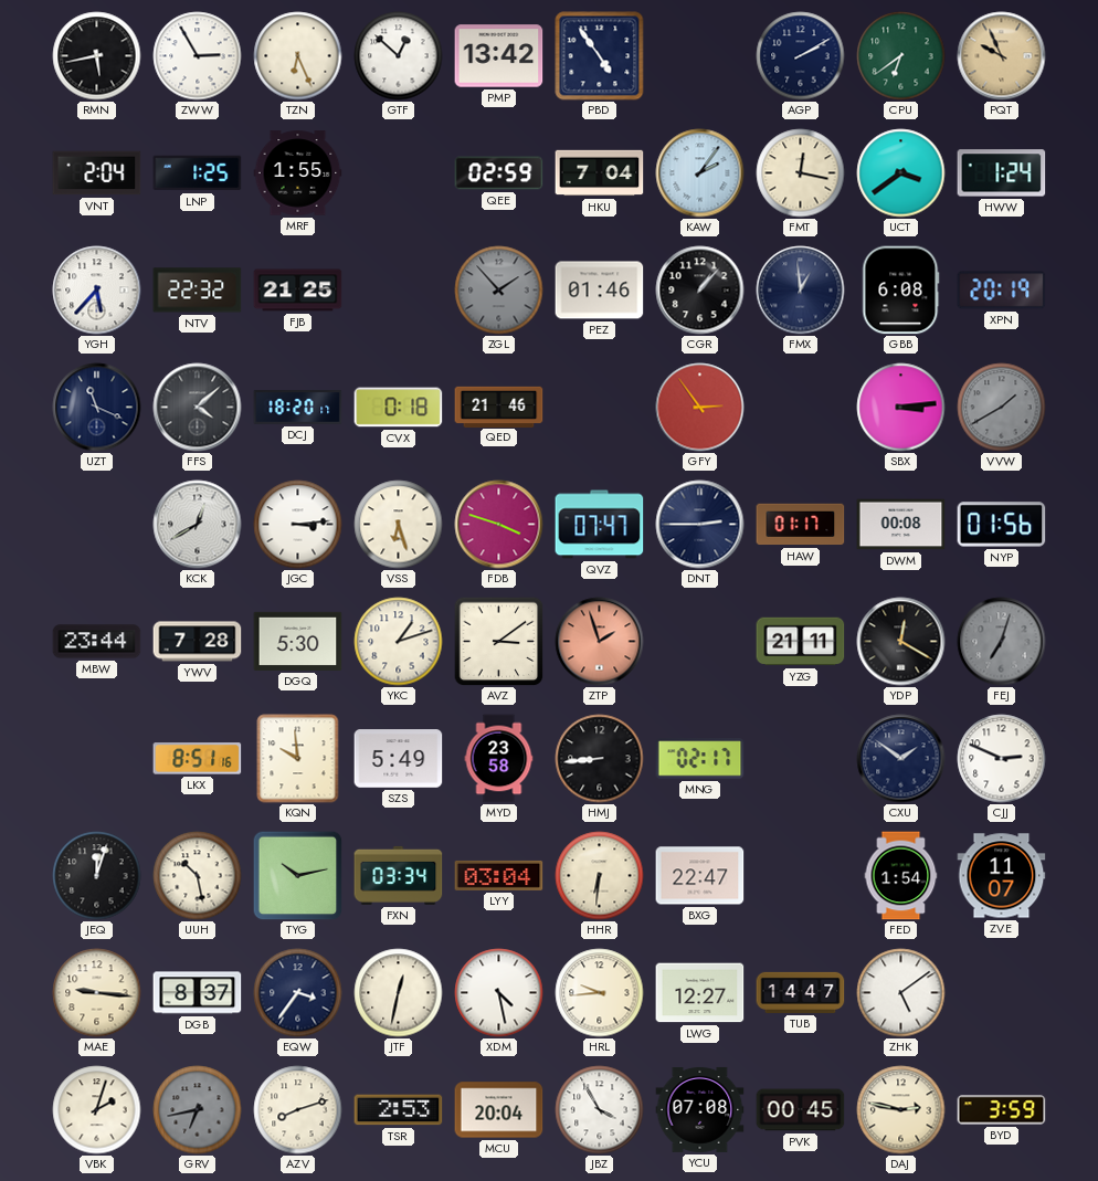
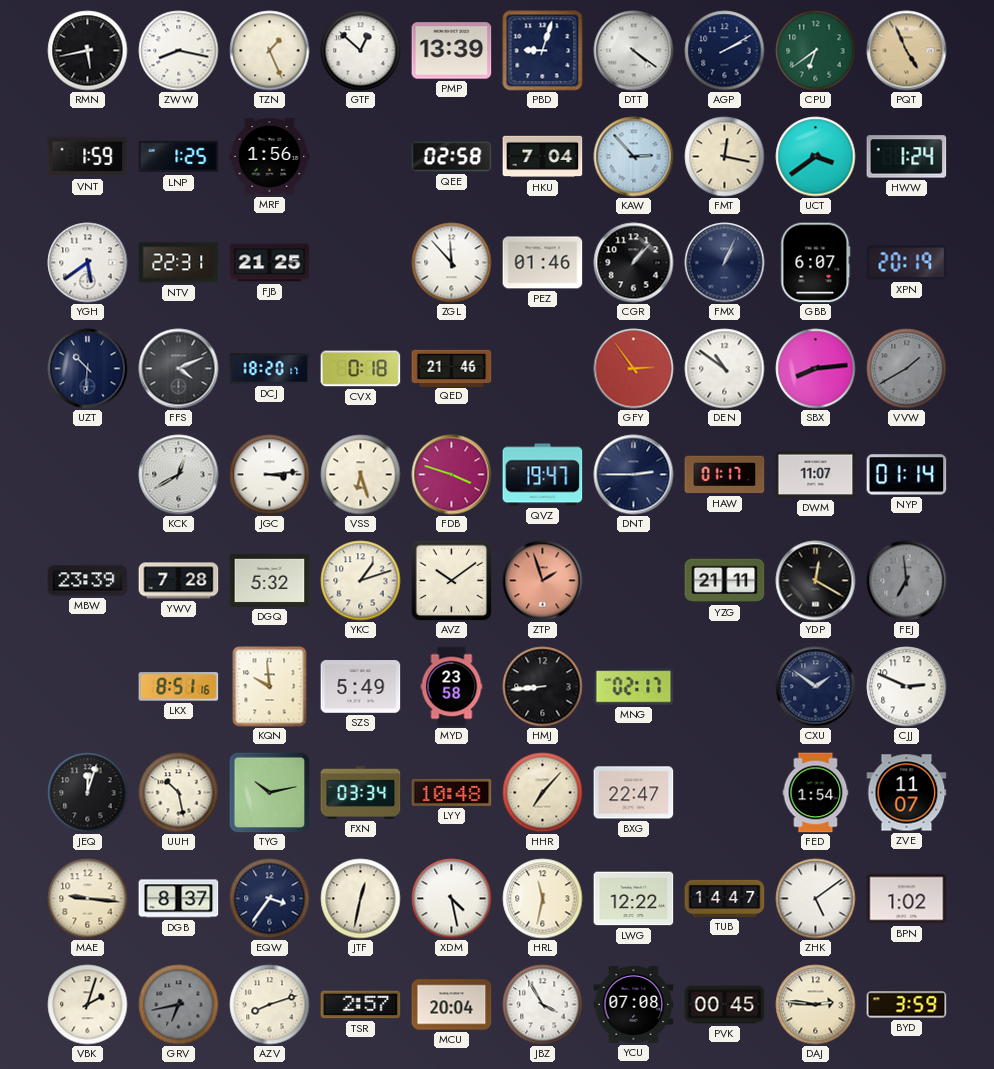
ZWW: 2:55 -> 8:17
TZN: 6:26 -> 1:26
PMP: 13:42 -> 13:39
PBD: 4:54 -> 9:03
DTT: none -> 4:21
PQT: 9:56 -> 4:56
VNT: 2:04 -> 1:59
MRF: 1:55 -> 1:56
QEE: 02:59 -> 02:58
KAW: 2:06 -> 2:53
YGH: 5:37 -> 5:39
NTV: 22:32 -> 22:31
ZGL: 1:53 -> 11:53
ZGL dial: grey -> white
FMX: 12:59 -> 1:04
GBB: 6:08 -> 6:07
UZT: 11:19 -> 10:31
FFS: 4:08 -> 4:11
DEN: none -> 10:51
SBX: 3:14 -> 8:14
QVZ: 07:47 -> 19:47
DWM: 00:08 -> 11:07
NYP: 01:56 -> 01:14
MBW: 23:44 -> 23:39
DGQ: 5:30 -> 5:32
AVZ: 3:09 -> 10:09
FEJ: 7:03 -> 6:59
LYY: 03:04 -> 10:48
HHR: 6:31 -> 7:07
HRL: 9:44 -> 11:32
LWG: 12:27 -> 12:22
BPN: none -> 1:02
TSR: 2:53 -> 2:57
DAJ: 2:47 -> 2:46
